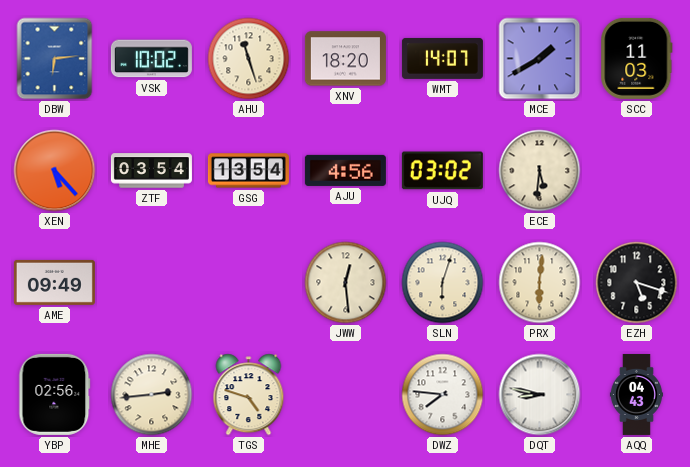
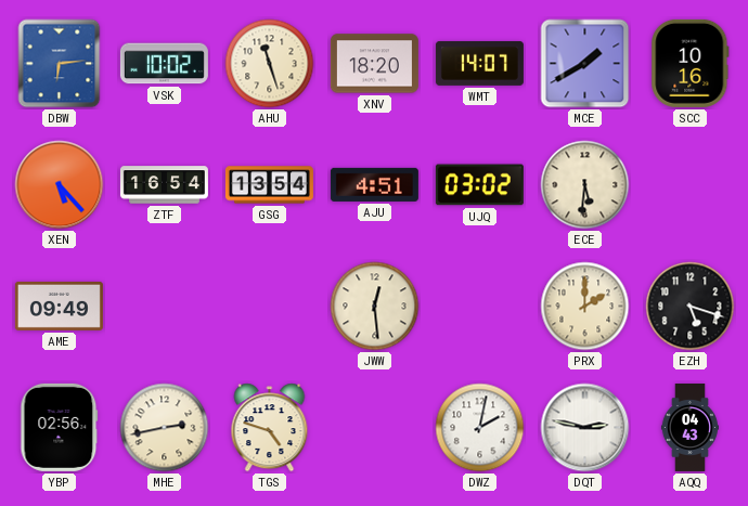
SCC: 11:03 -> 10:16
ZTF: 03:54 -> 16:54
AJU: 4:56 -> 4:51
SLN: 6:03 -> none
PRX: 6:01 -> 2:00
MHE: 2:44 -> 2:43
DWZ: 7:46 -> 2:02
DQT: 8:47 -> 2:47
